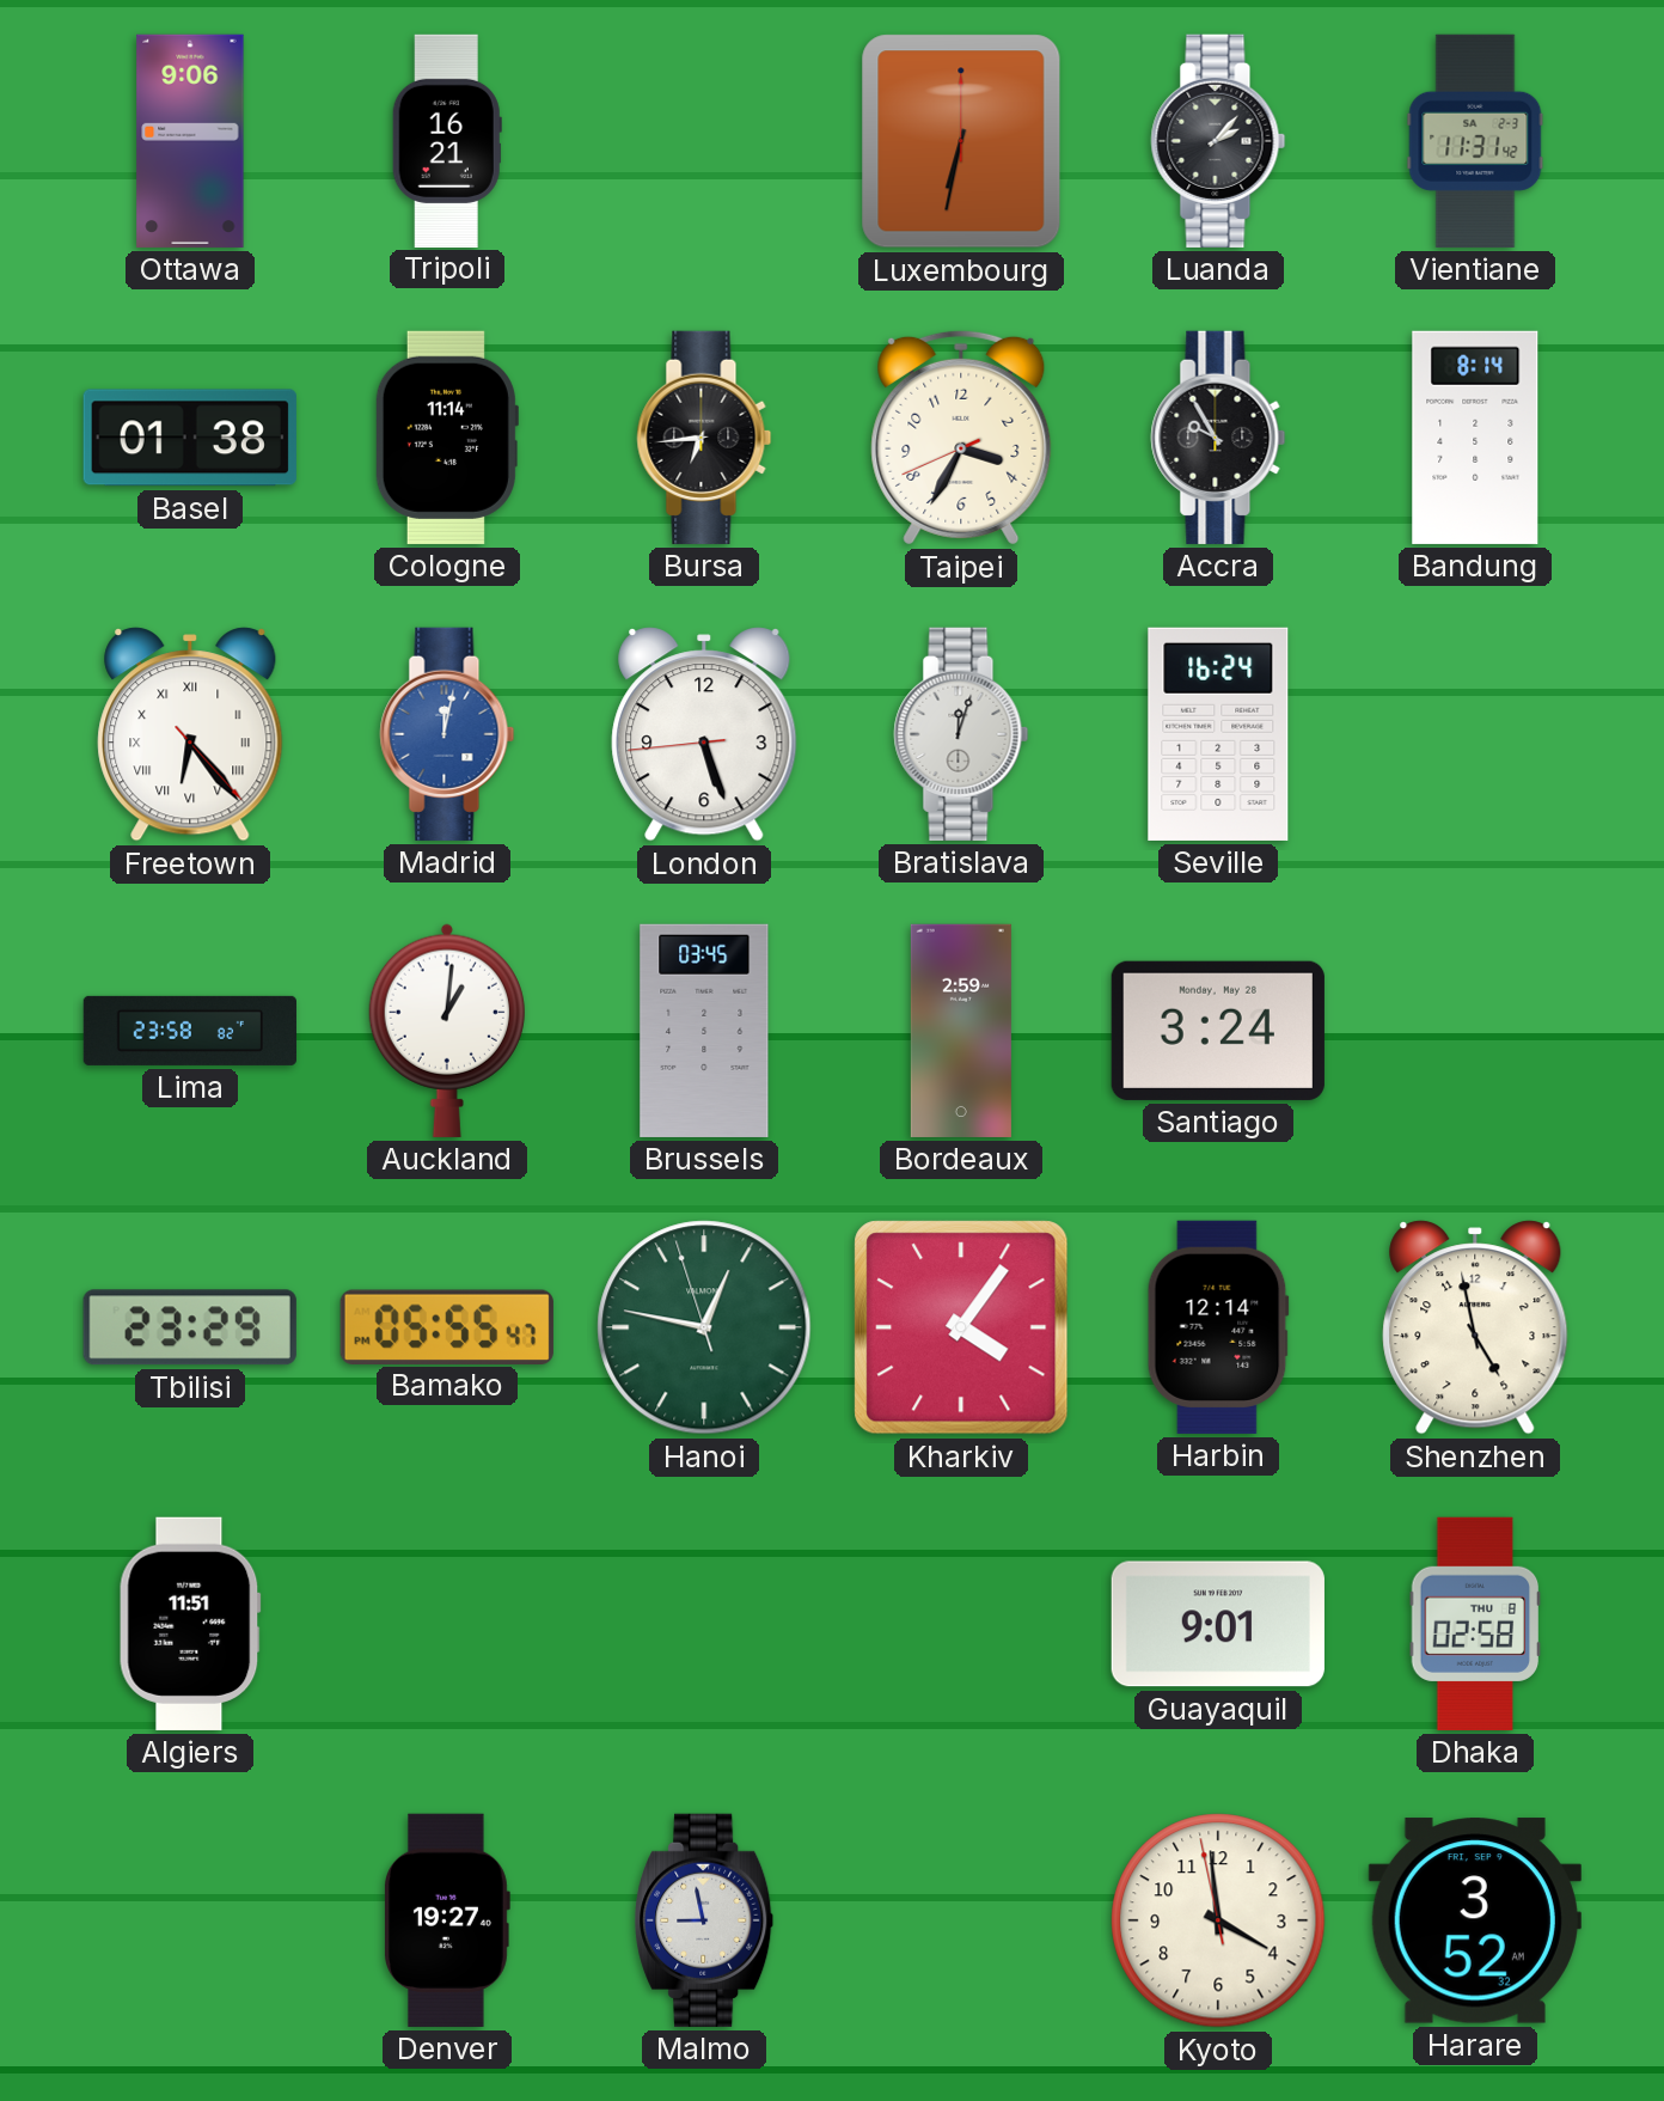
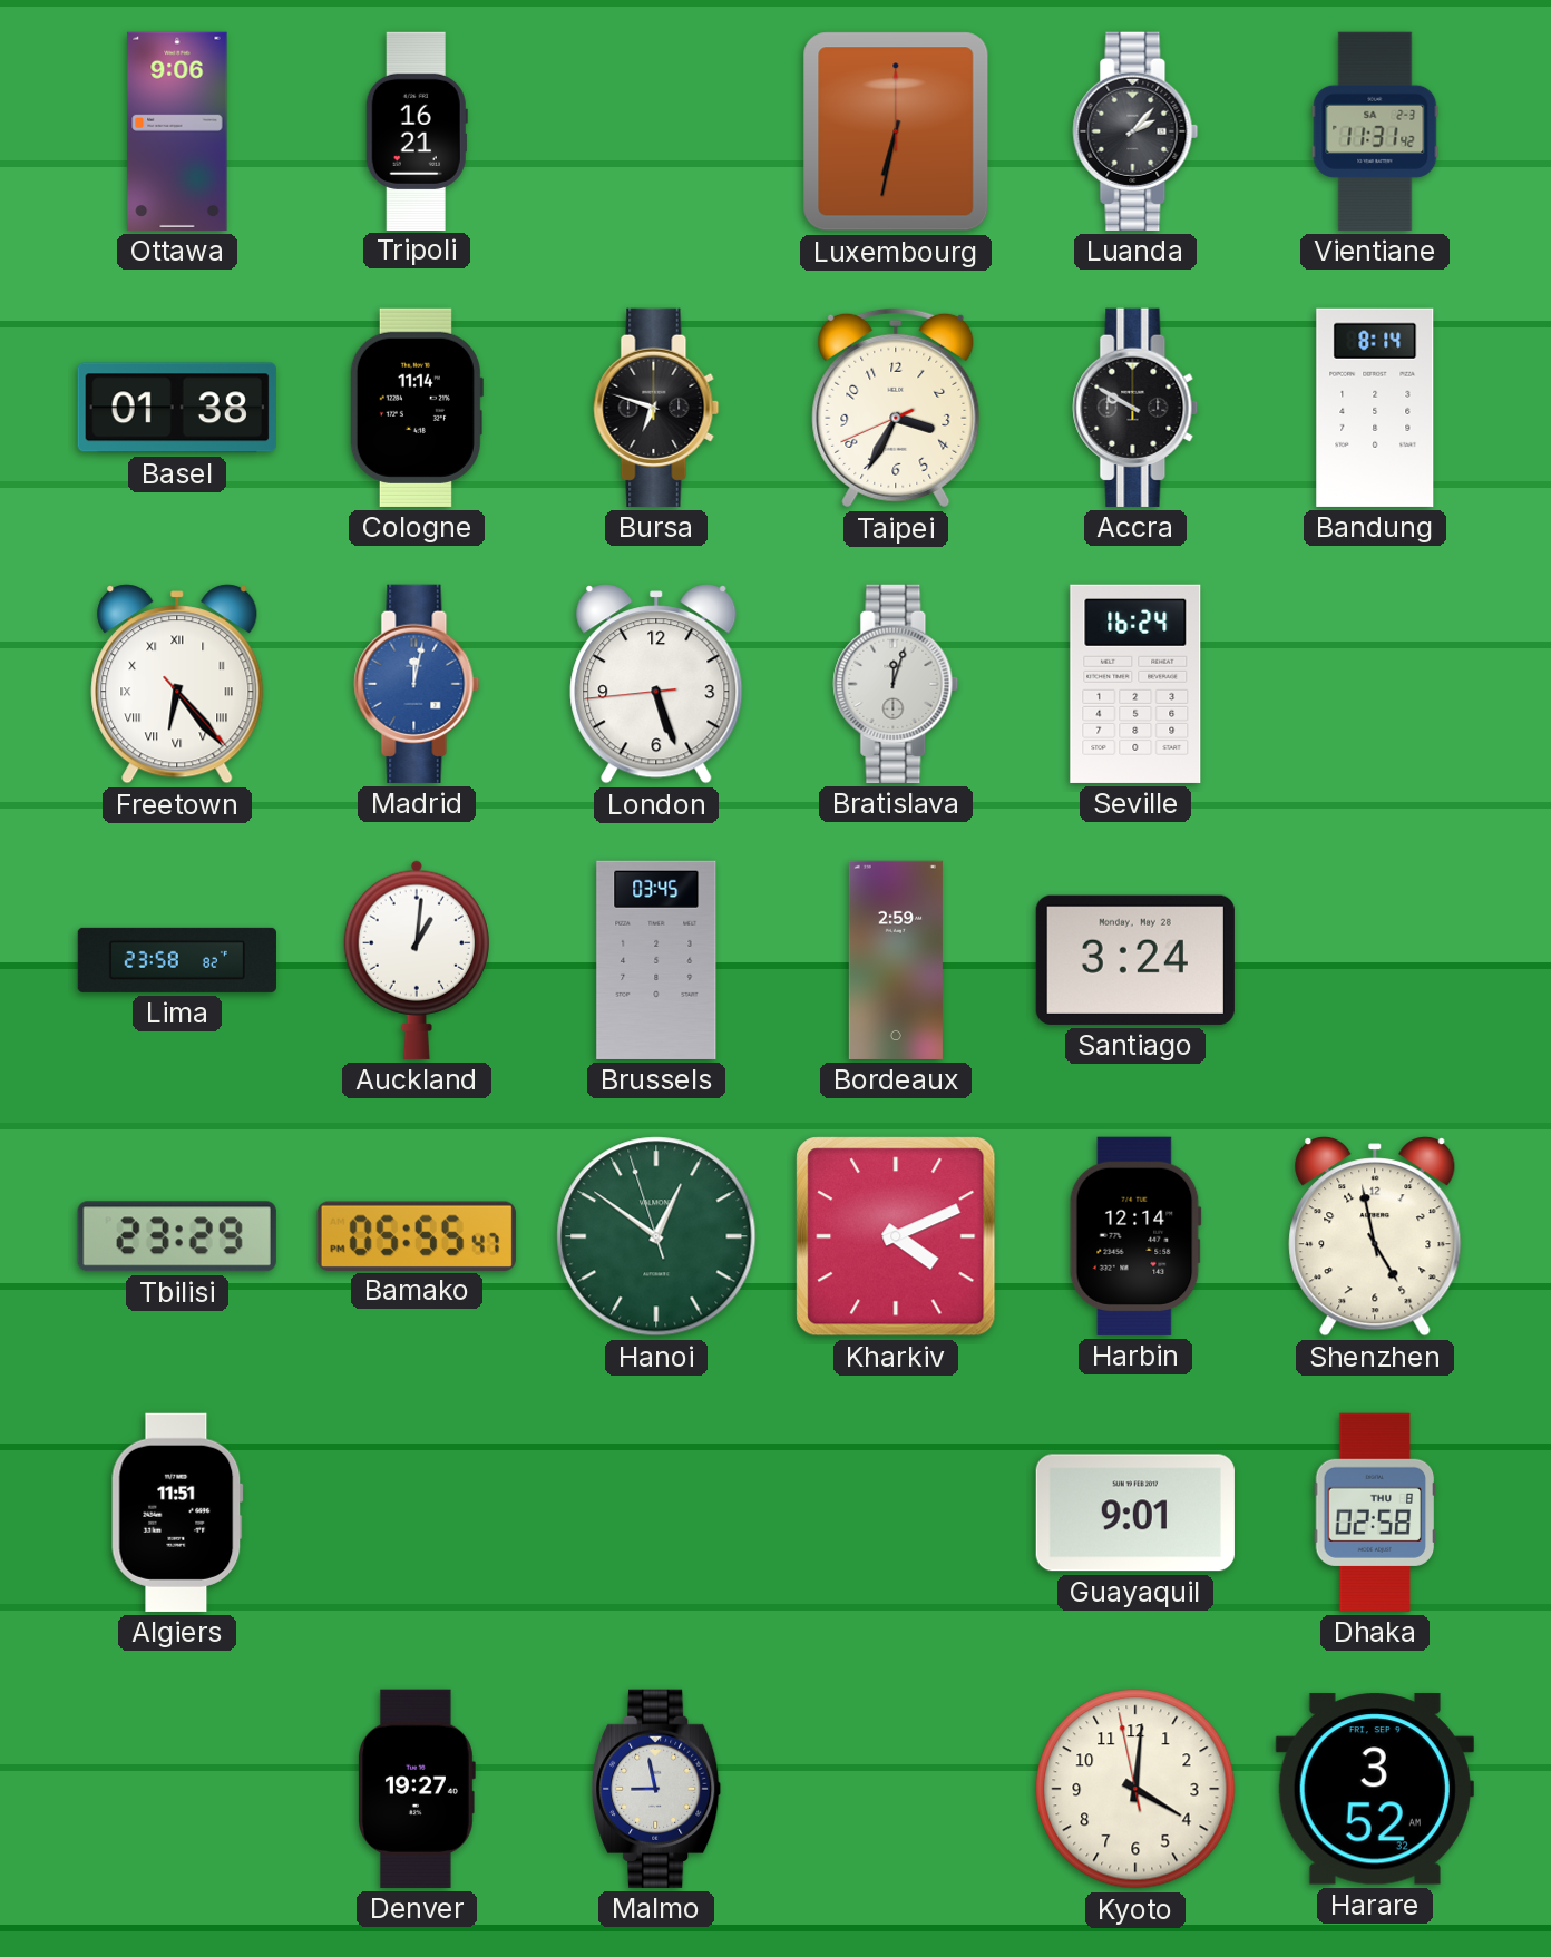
Bursa: 6:44 -> 6:48
Accra: 9:55 -> 9:50
Hanoi: 12:46 -> 12:50
Kharkiv: 4:06 -> 4:11
Kyoto: 3:58 -> 4:00
